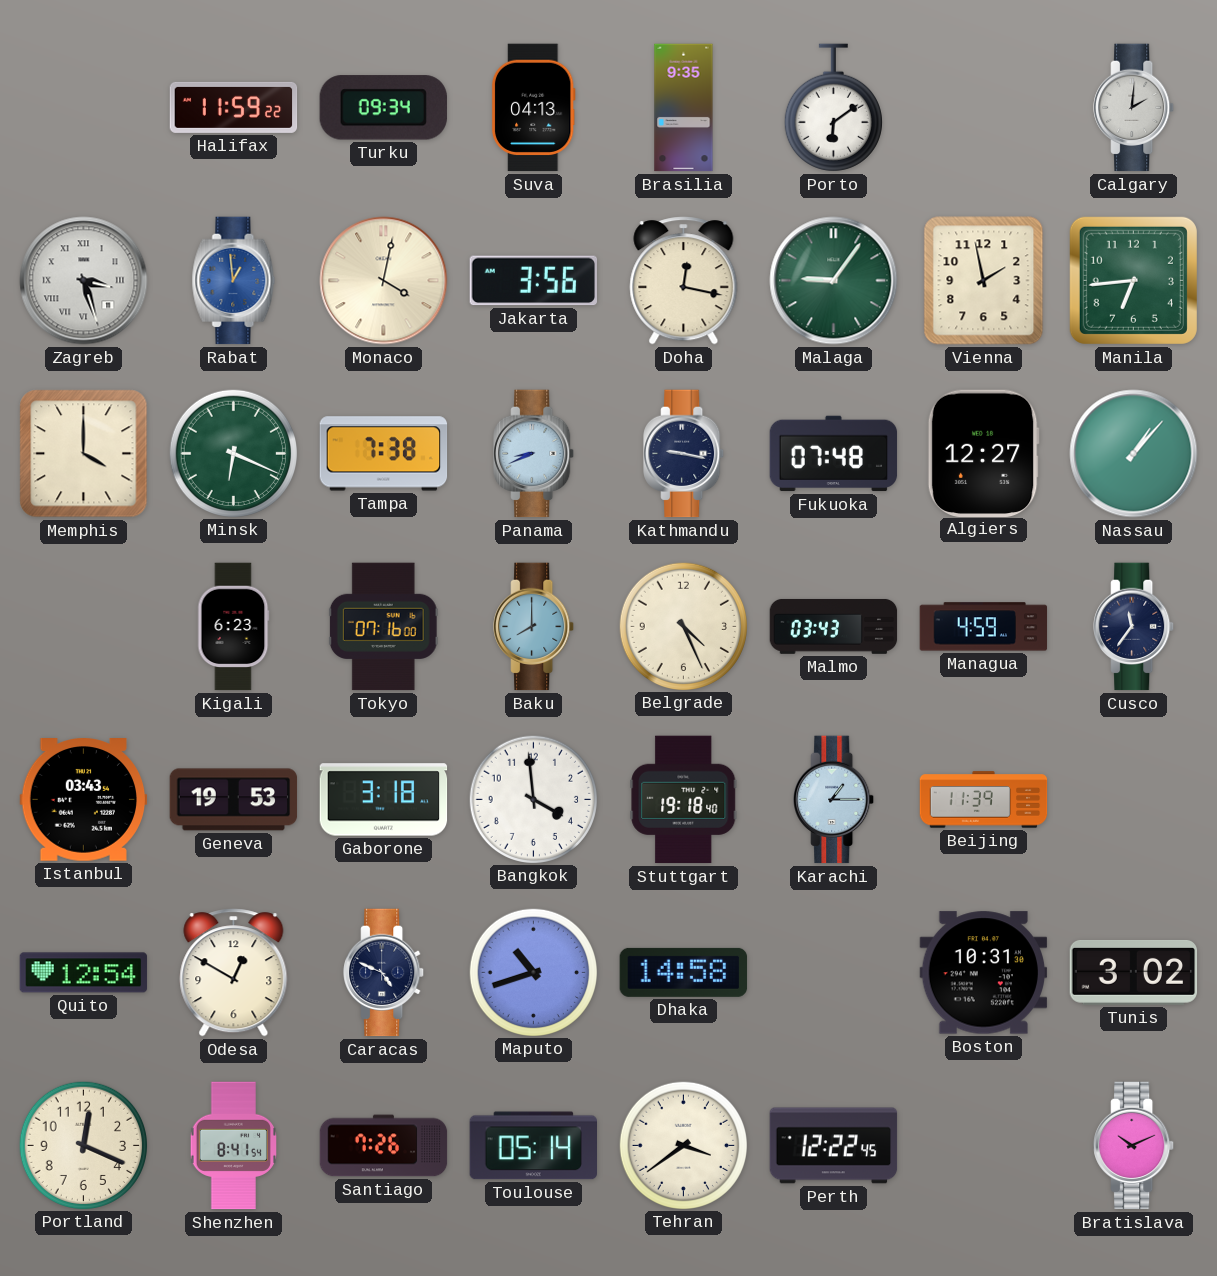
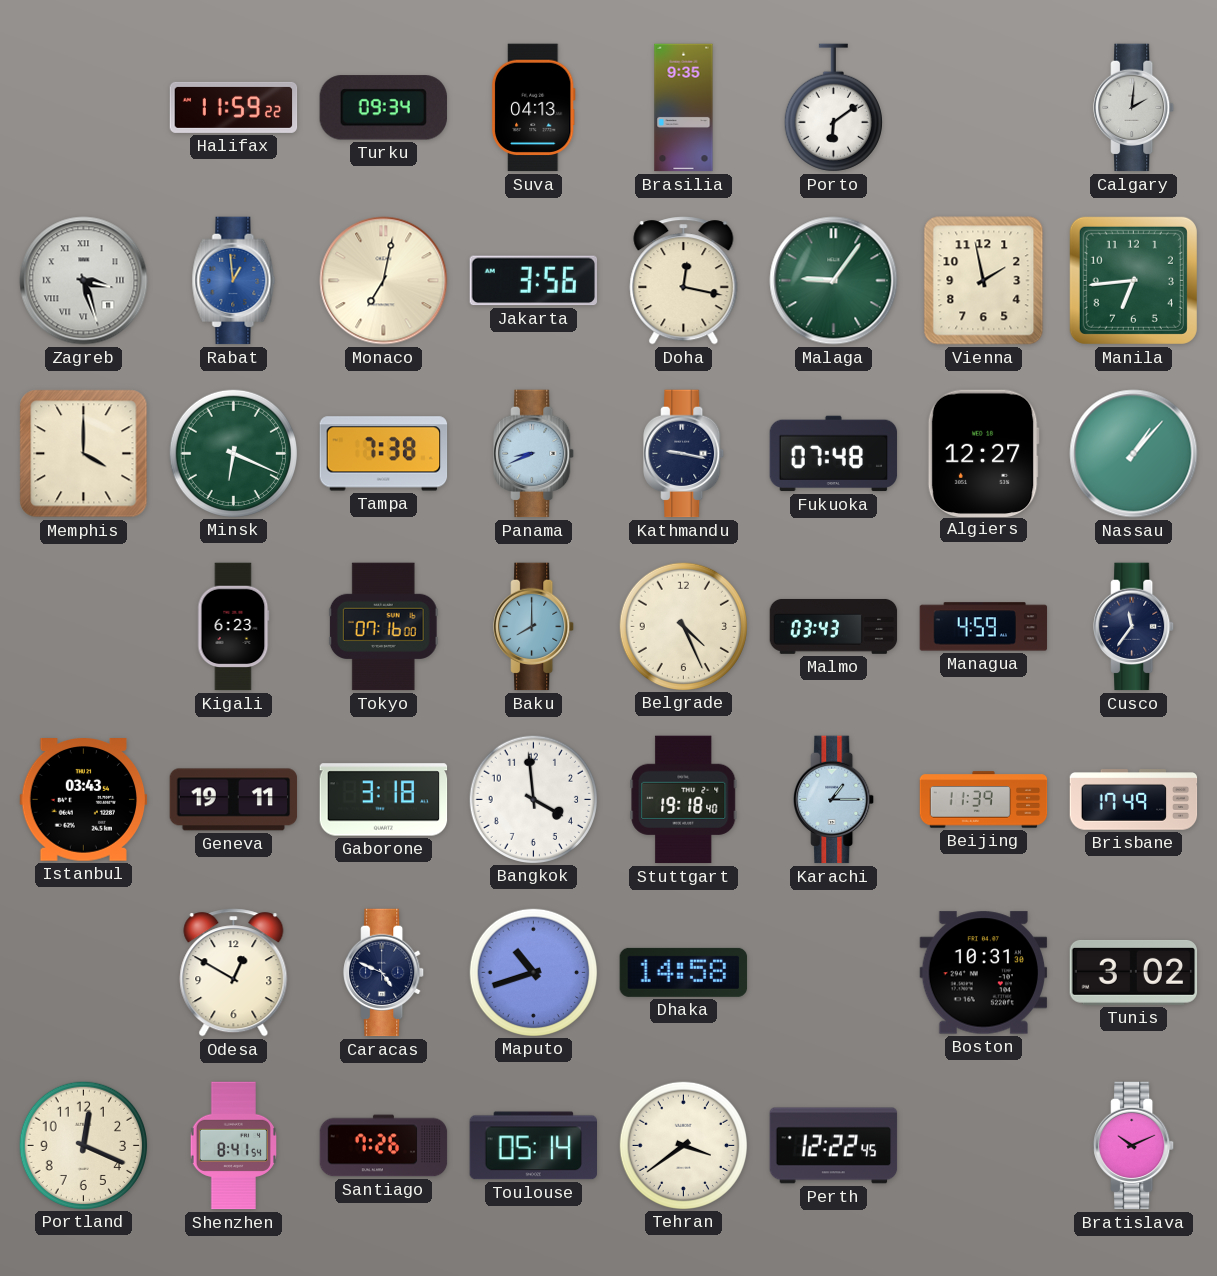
Monaco: 4:02 -> 7:02
Geneva: 19:53 -> 19:11
Brisbane: none -> 17:49
Quito: 12:54 -> none
